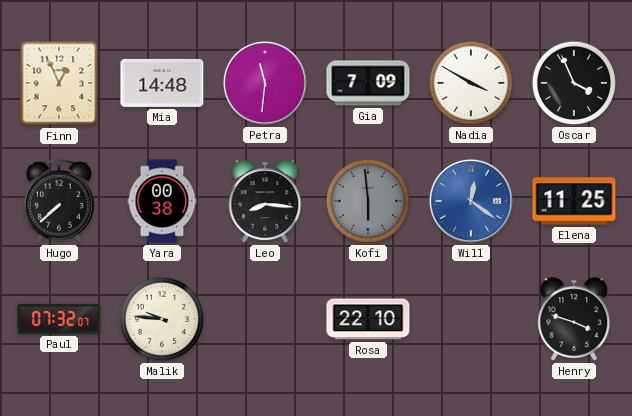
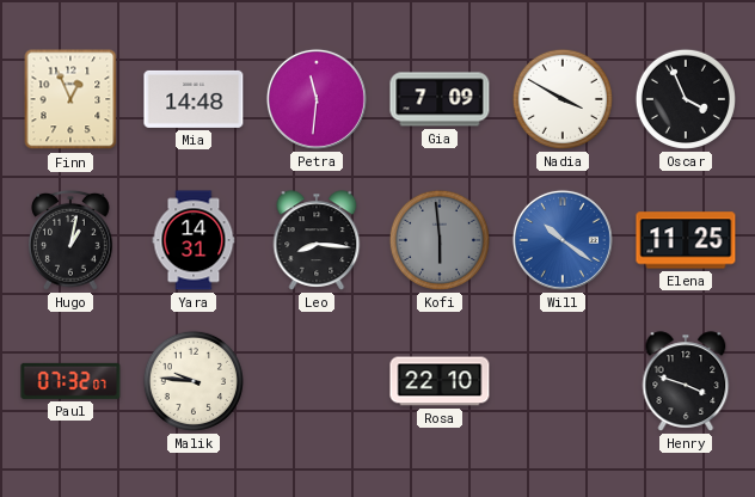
Hugo: 7:38 -> 1:02
Yara: 00:38 -> 14:31
Will: 12:21 -> 10:21
